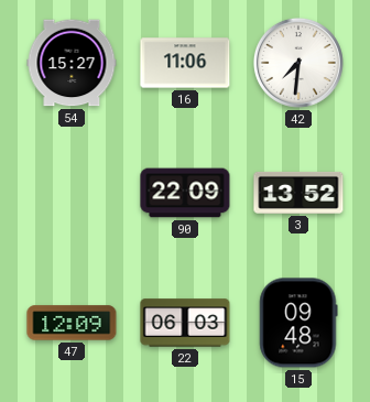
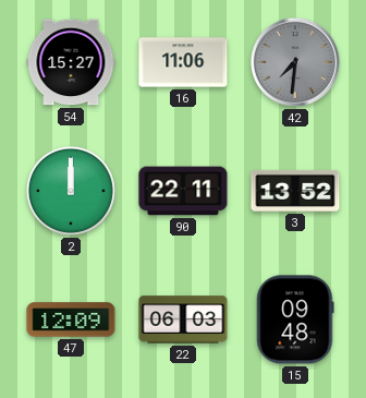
42 dial: white -> grey
2: none -> 12:00
90: 22:09 -> 22:11
